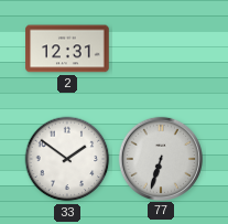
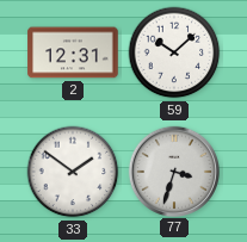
59: none -> 10:08
77: 6:33 -> 3:33
